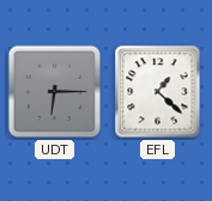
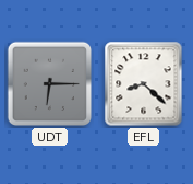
EFL: 1:22 -> 8:22
